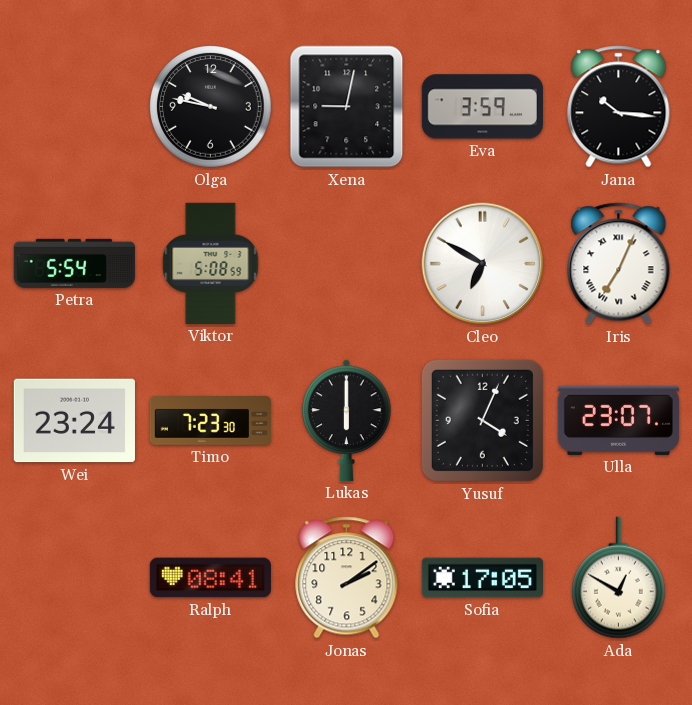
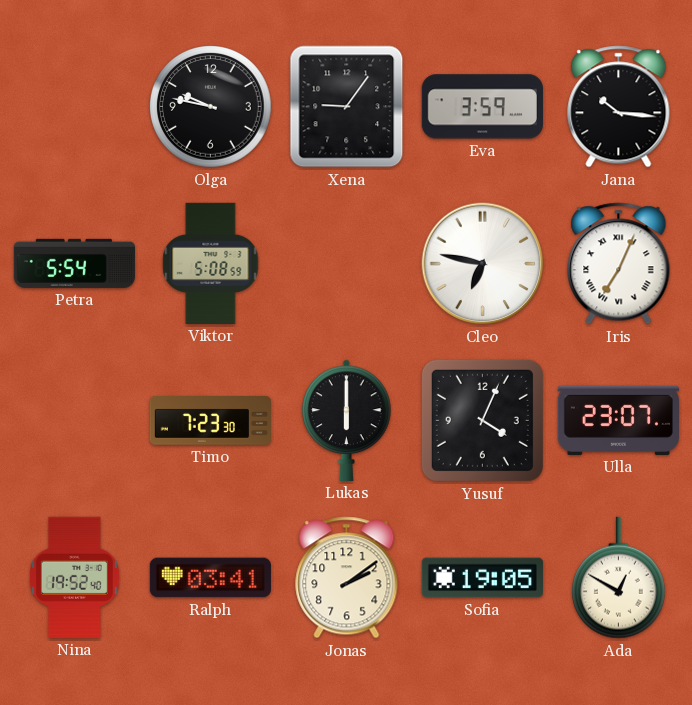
Xena: 9:02 -> 9:06
Cleo: 6:50 -> 6:47
Wei: 23:24 -> none
Nina: none -> 19:52
Ralph: 08:41 -> 03:41
Sofia: 17:05 -> 19:05
